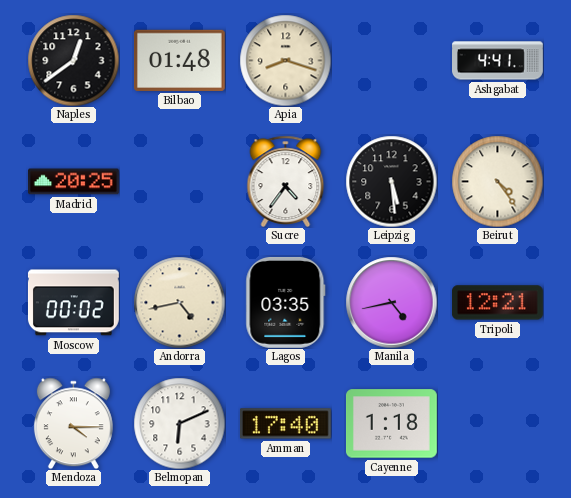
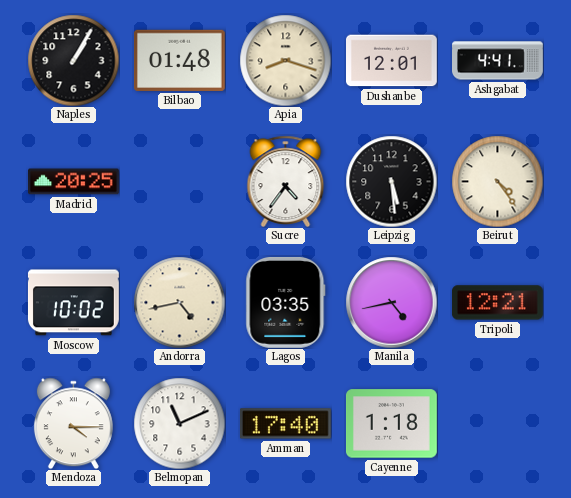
Naples: 12:39 -> 1:05
Dushanbe: none -> 12:01
Moscow: 00:02 -> 10:02
Belmopan: 6:11 -> 11:11
